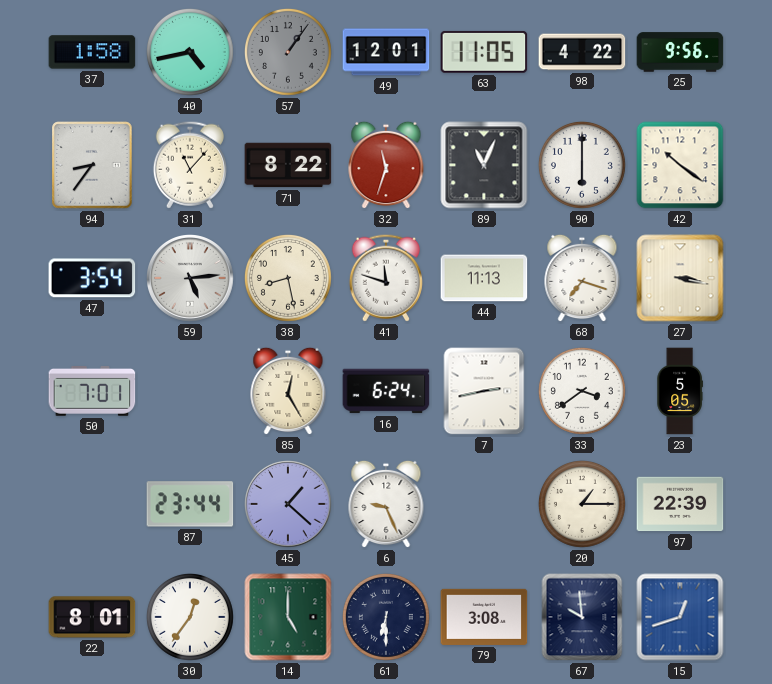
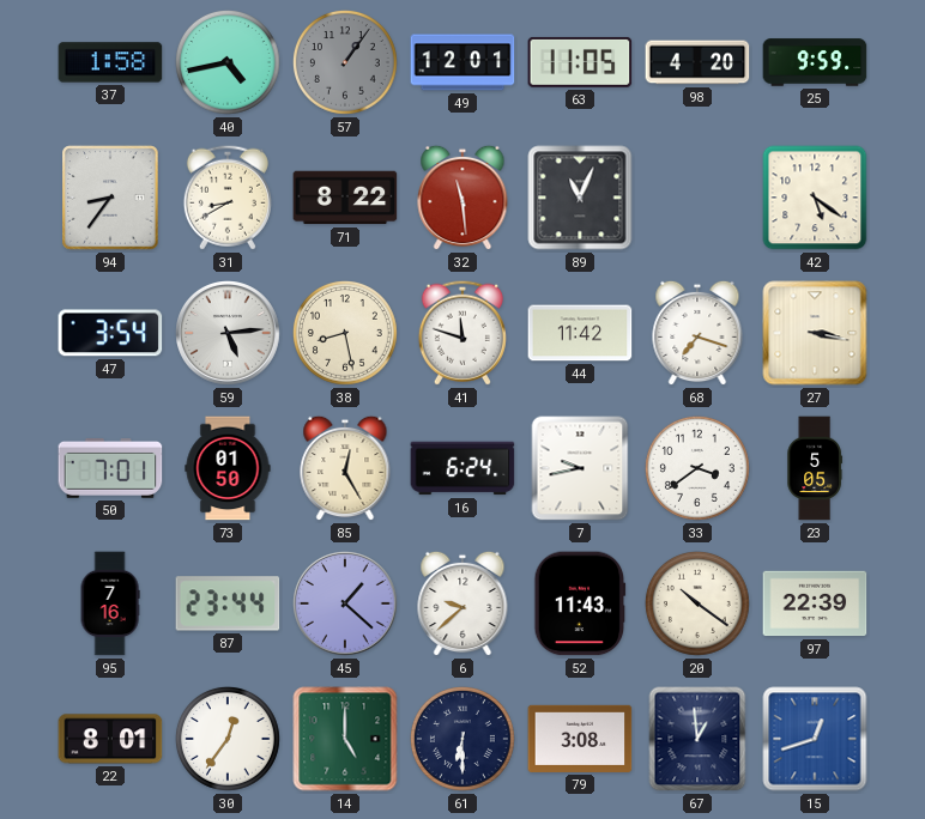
98: 4:22 -> 4:20
25: 9:56 -> 9:59
31: 11:07 -> 8:40
32: 11:33 -> 11:29
90: 6:00 -> none
42: 10:21 -> 5:21
44: 11:13 -> 11:42
73: none -> 01:50
7: 2:43 -> 9:43
95: none -> 7:16
6: 9:26 -> 9:38
52: none -> 11:43
20: 1:15 -> 10:21
67: 9:59 -> 12:59
